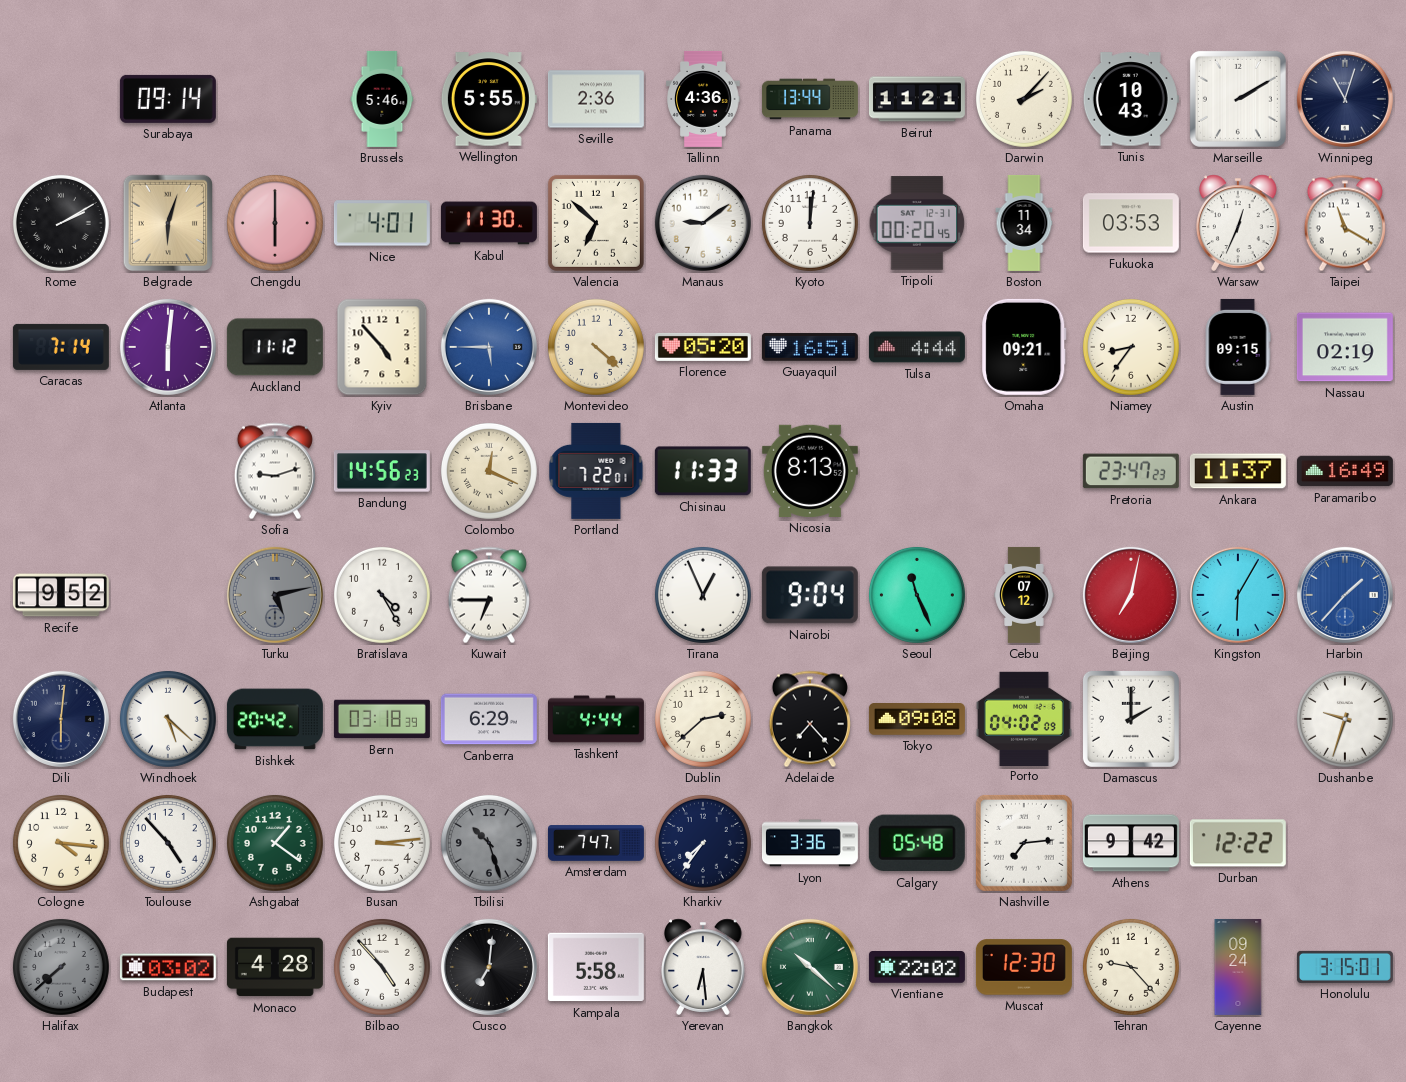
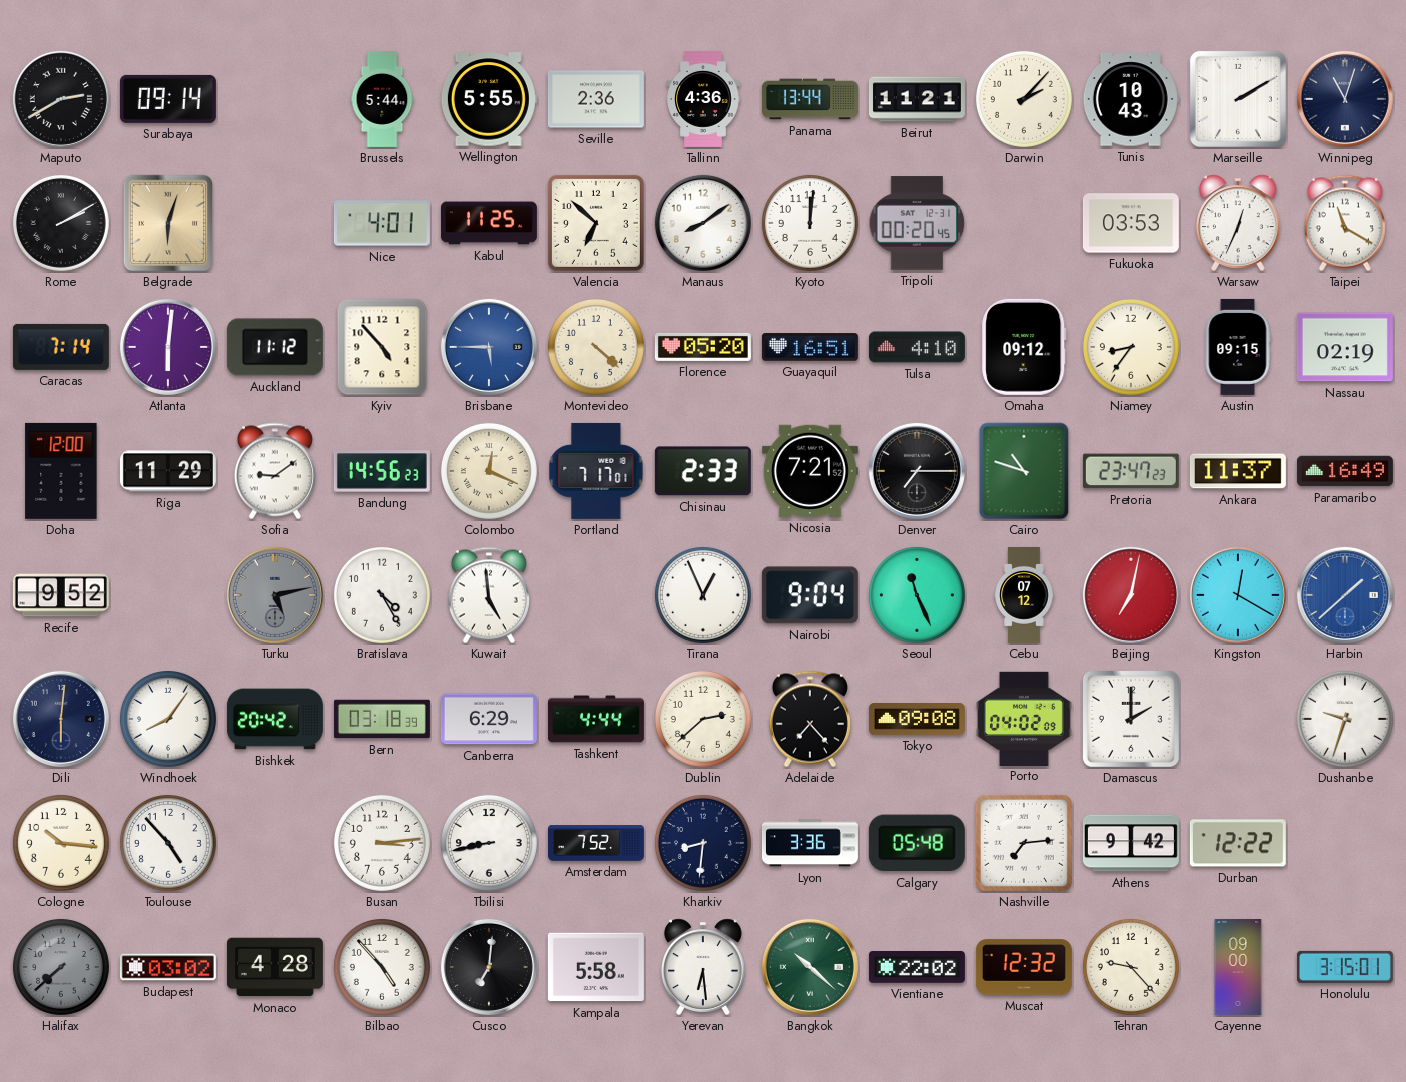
Maputo: none -> 2:40
Brussels: 5:46 -> 5:44
Chengdu: 6:00 -> none
Kabul: 11:30 -> 11:25
Manaus: 9:09 -> 8:09
Boston: 11:34 -> none
Tulsa: 4:44 -> 4:10
Omaha: 09:21 -> 09:12
Doha: none -> 12:00
Riga: none -> 11:29
Sofia: 9:12 -> 9:09
Portland: 7:22 -> 7:17
Chisinau: 11:33 -> 2:33
Nicosia: 8:13 -> 7:21
Denver: none -> 7:15
Cairo: none -> 10:48
Kuwait: 6:45 -> 4:59
Kingston: 6:05 -> 12:20
Harbin: 1:37 -> 1:38
Windhoek: 5:22 -> 8:06
Cologne: 4:16 -> 10:16
Ashgabat: 1:21 -> none
Tbilisi: 10:27 -> 8:43
Tbilisi dial: grey -> white
Amsterdam: 7:47 -> 7:52
Kharkiv: 7:36 -> 8:31
Muscat: 12:30 -> 12:32
Cayenne: 09:24 -> 09:00
